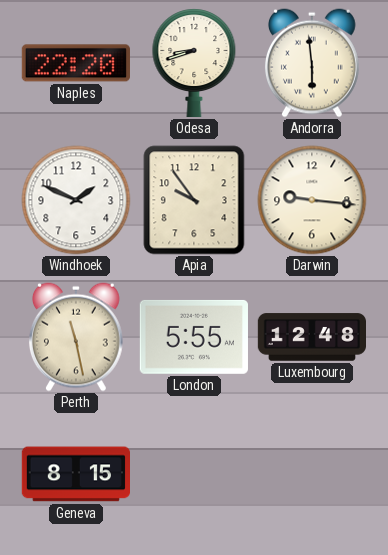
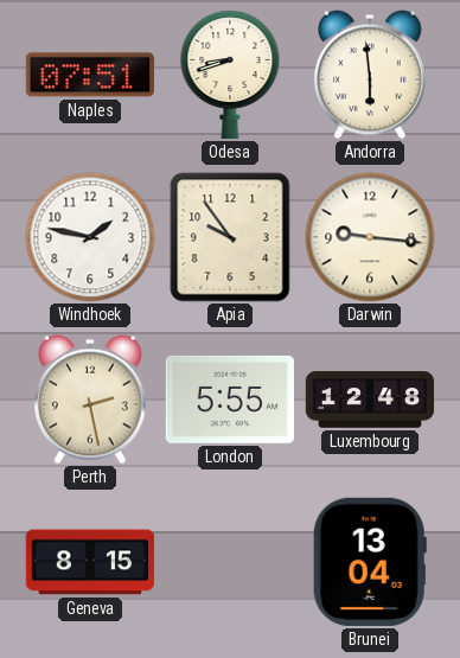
Naples: 22:20 -> 07:51
Windhoek: 1:49 -> 1:47
Perth: 11:28 -> 2:28
Brunei: none -> 13:04
